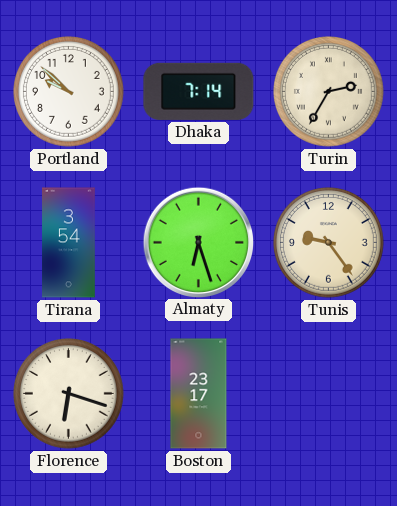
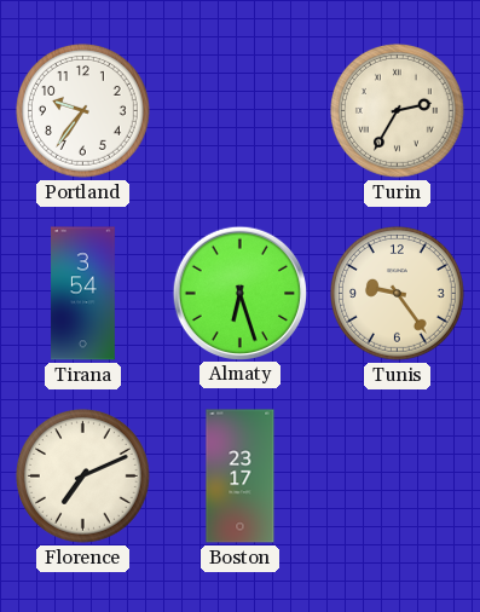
Portland: 9:52 -> 9:36
Dhaka: 7:14 -> none
Florence: 6:18 -> 7:11
